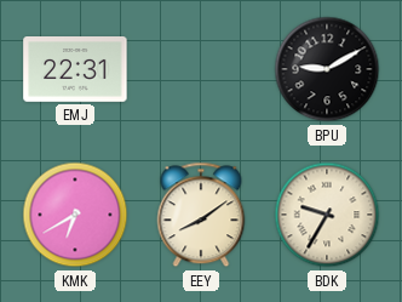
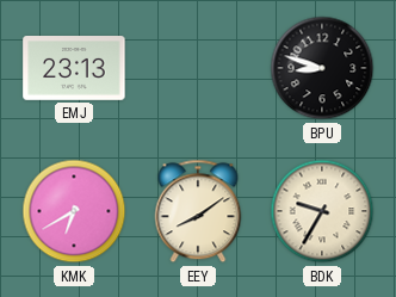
EMJ: 22:31 -> 23:13
BPU: 9:10 -> 8:48
